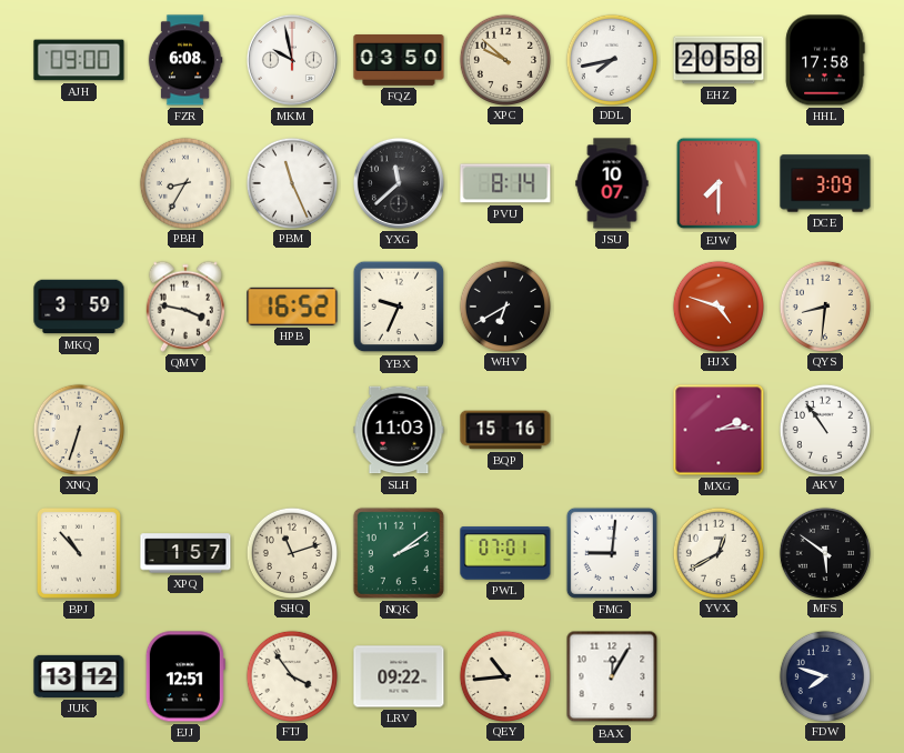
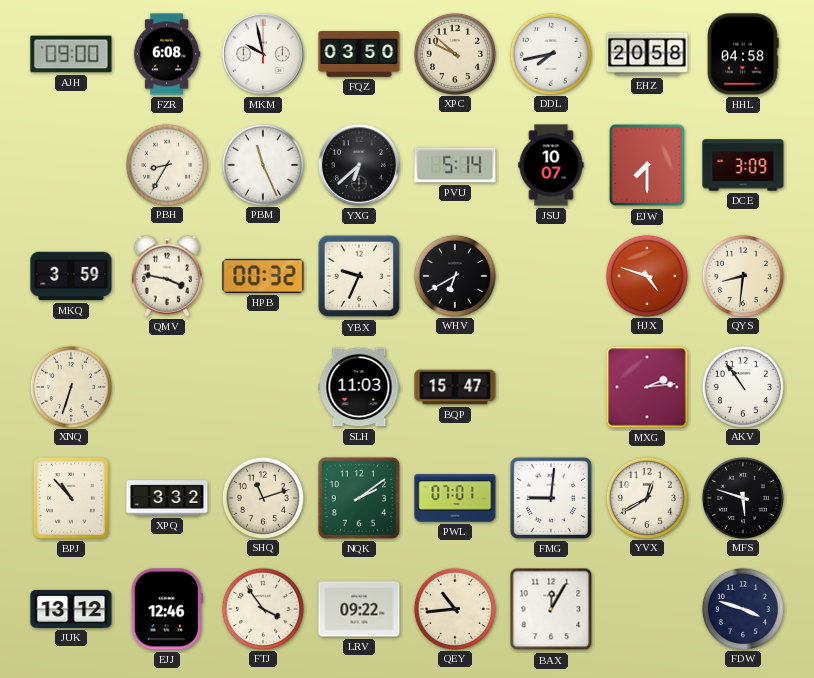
HHL: 17:58 -> 04:58
YXG: 11:38 -> 6:38
PVU: 8:14 -> 5:14
HPB: 16:52 -> 00:32
BQP: 15:16 -> 15:47
XPQ: 1:57 -> 3:32
MFS: 5:51 -> 5:48
EJJ: 12:51 -> 12:46
FDW: 7:48 -> 3:48
